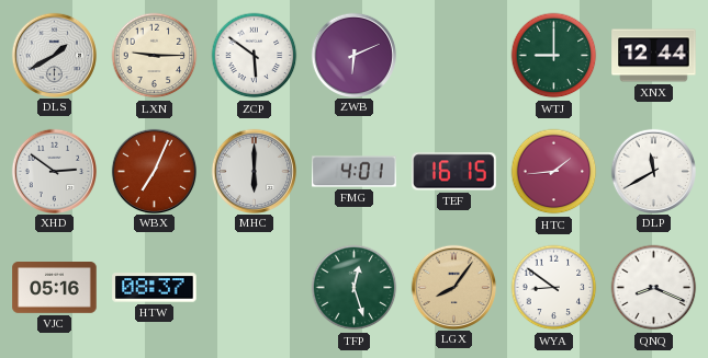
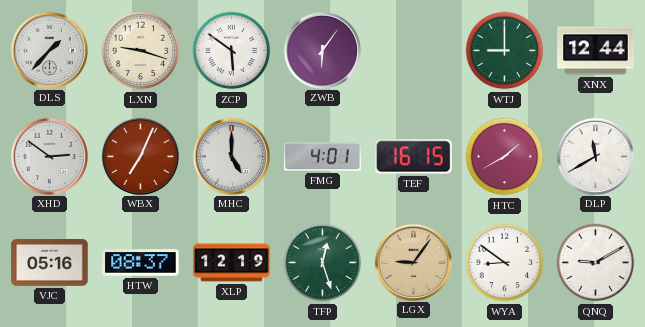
DLS: 1:40 -> 1:37
LXN: 9:15 -> 9:18
ZWB: 6:11 -> 6:06
MHC: 6:00 -> 5:00
HTC: 1:44 -> 1:40
XLP: none -> 12:19
LGX: 8:06 -> 9:06
QNQ: 8:19 -> 9:10
